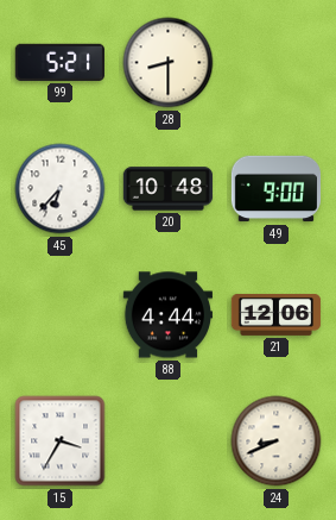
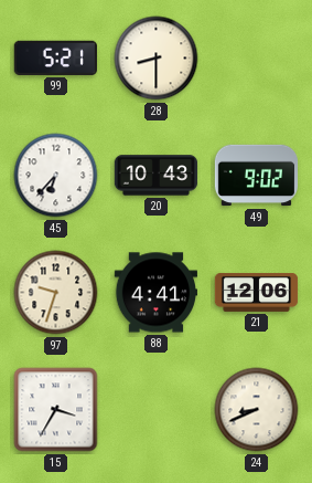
20: 10:48 -> 10:43
49: 9:00 -> 9:02
97: none -> 9:33
88: 4:44 -> 4:41
